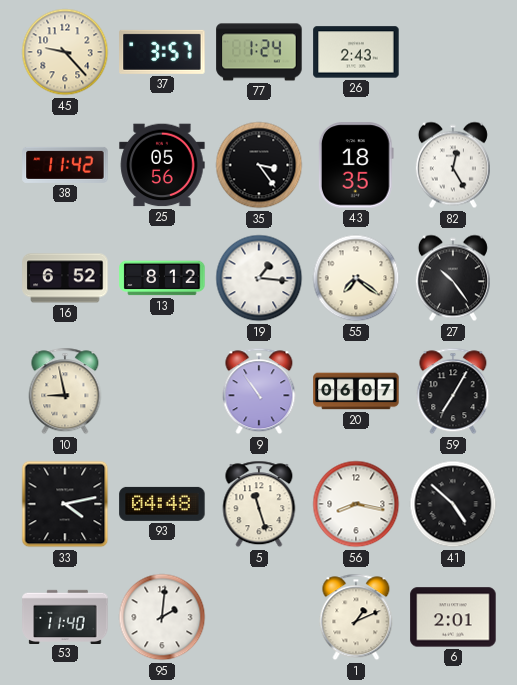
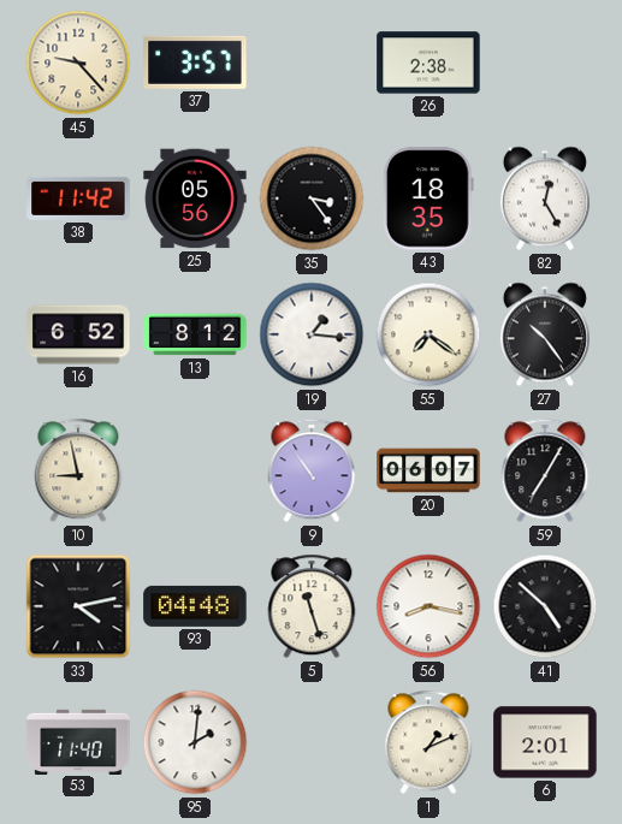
77: 1:24 -> none
26: 2:43 -> 2:38
